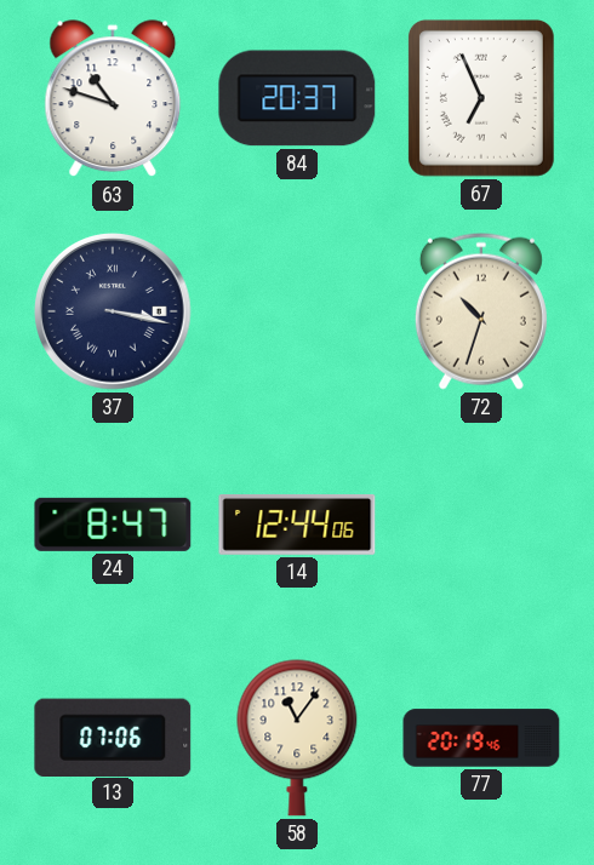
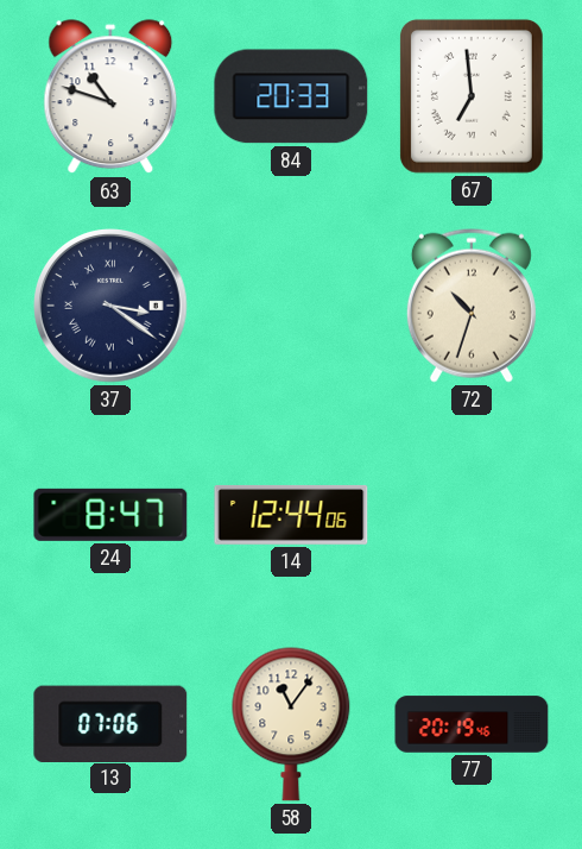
84: 20:37 -> 20:33
67: 6:56 -> 6:59
37: 3:17 -> 3:21
